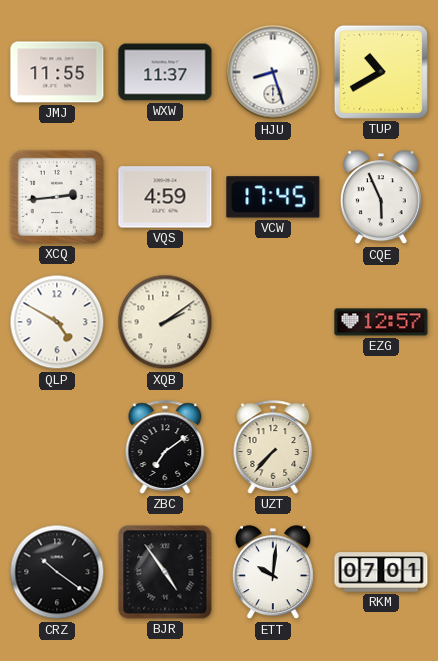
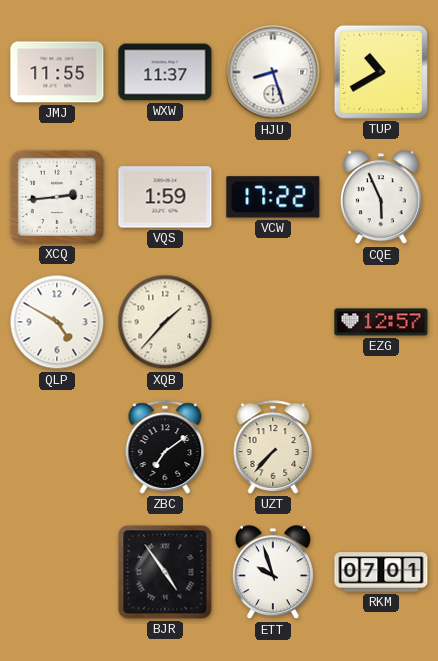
VQS: 4:59 -> 1:59
VCW: 17:45 -> 17:22
XQB: 2:09 -> 1:37
CRZ: 10:21 -> none
ETT: 10:01 -> 9:57
